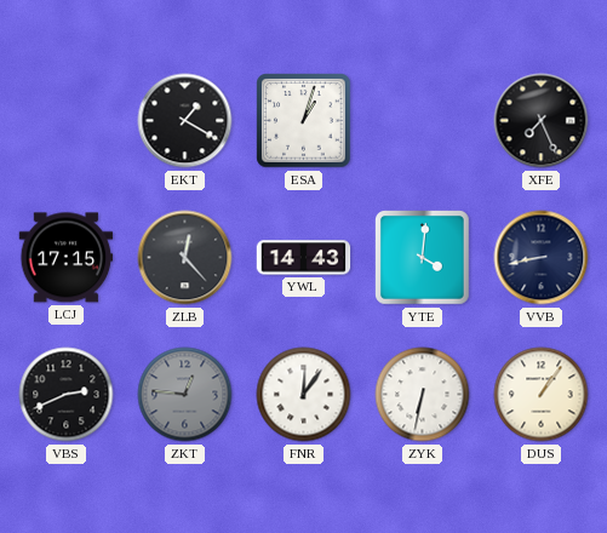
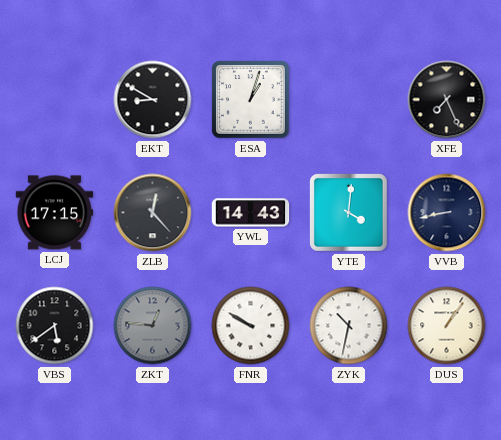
EKT: 1:20 -> 8:50
VBS: 2:41 -> 5:39
FNR: 12:06 -> 9:50
ZYK: 6:32 -> 10:32
